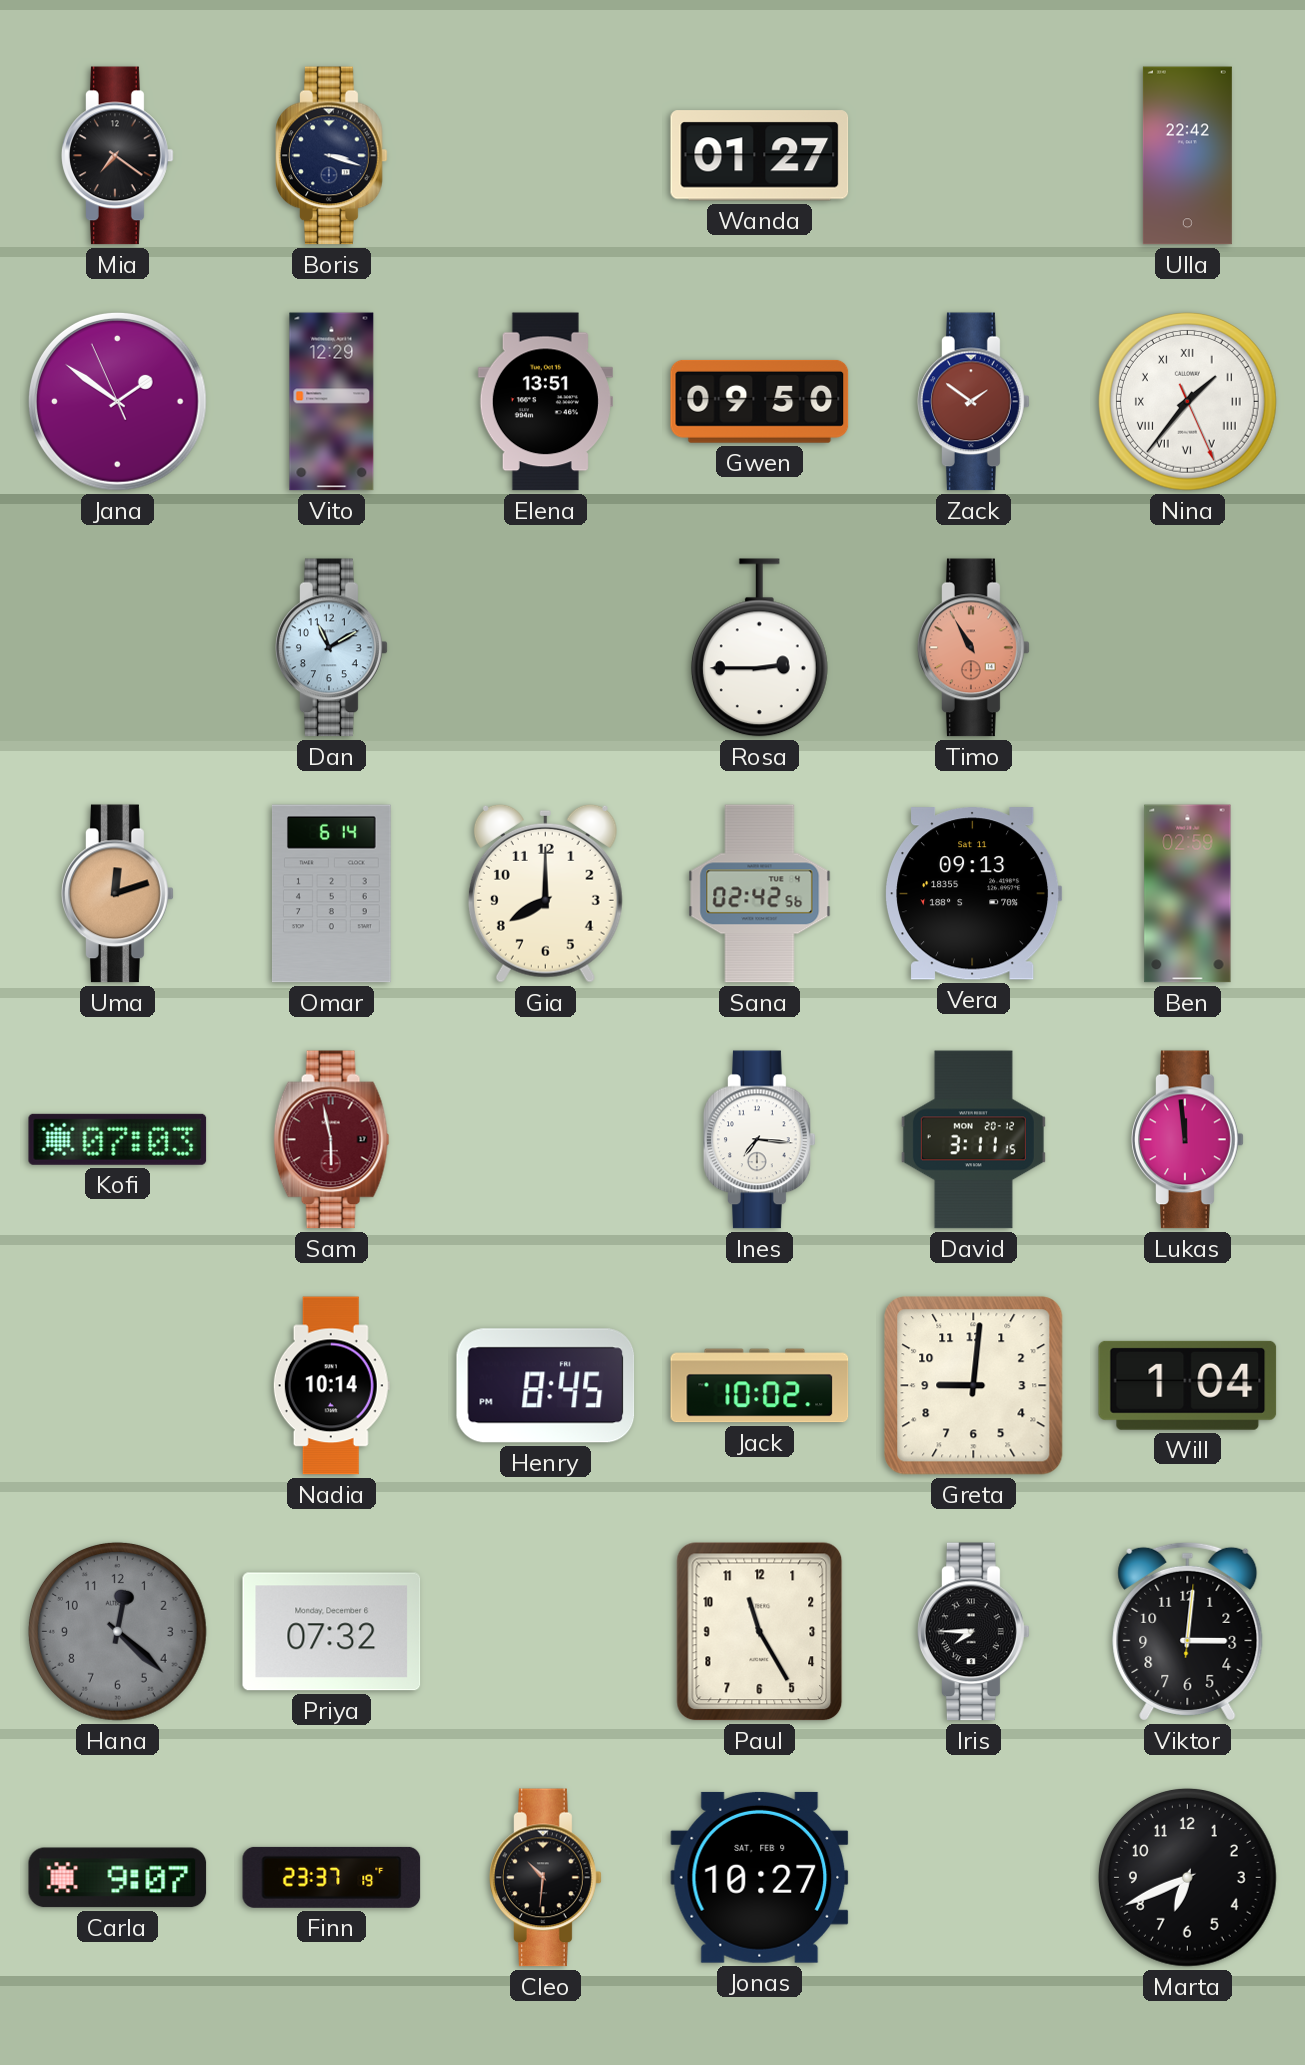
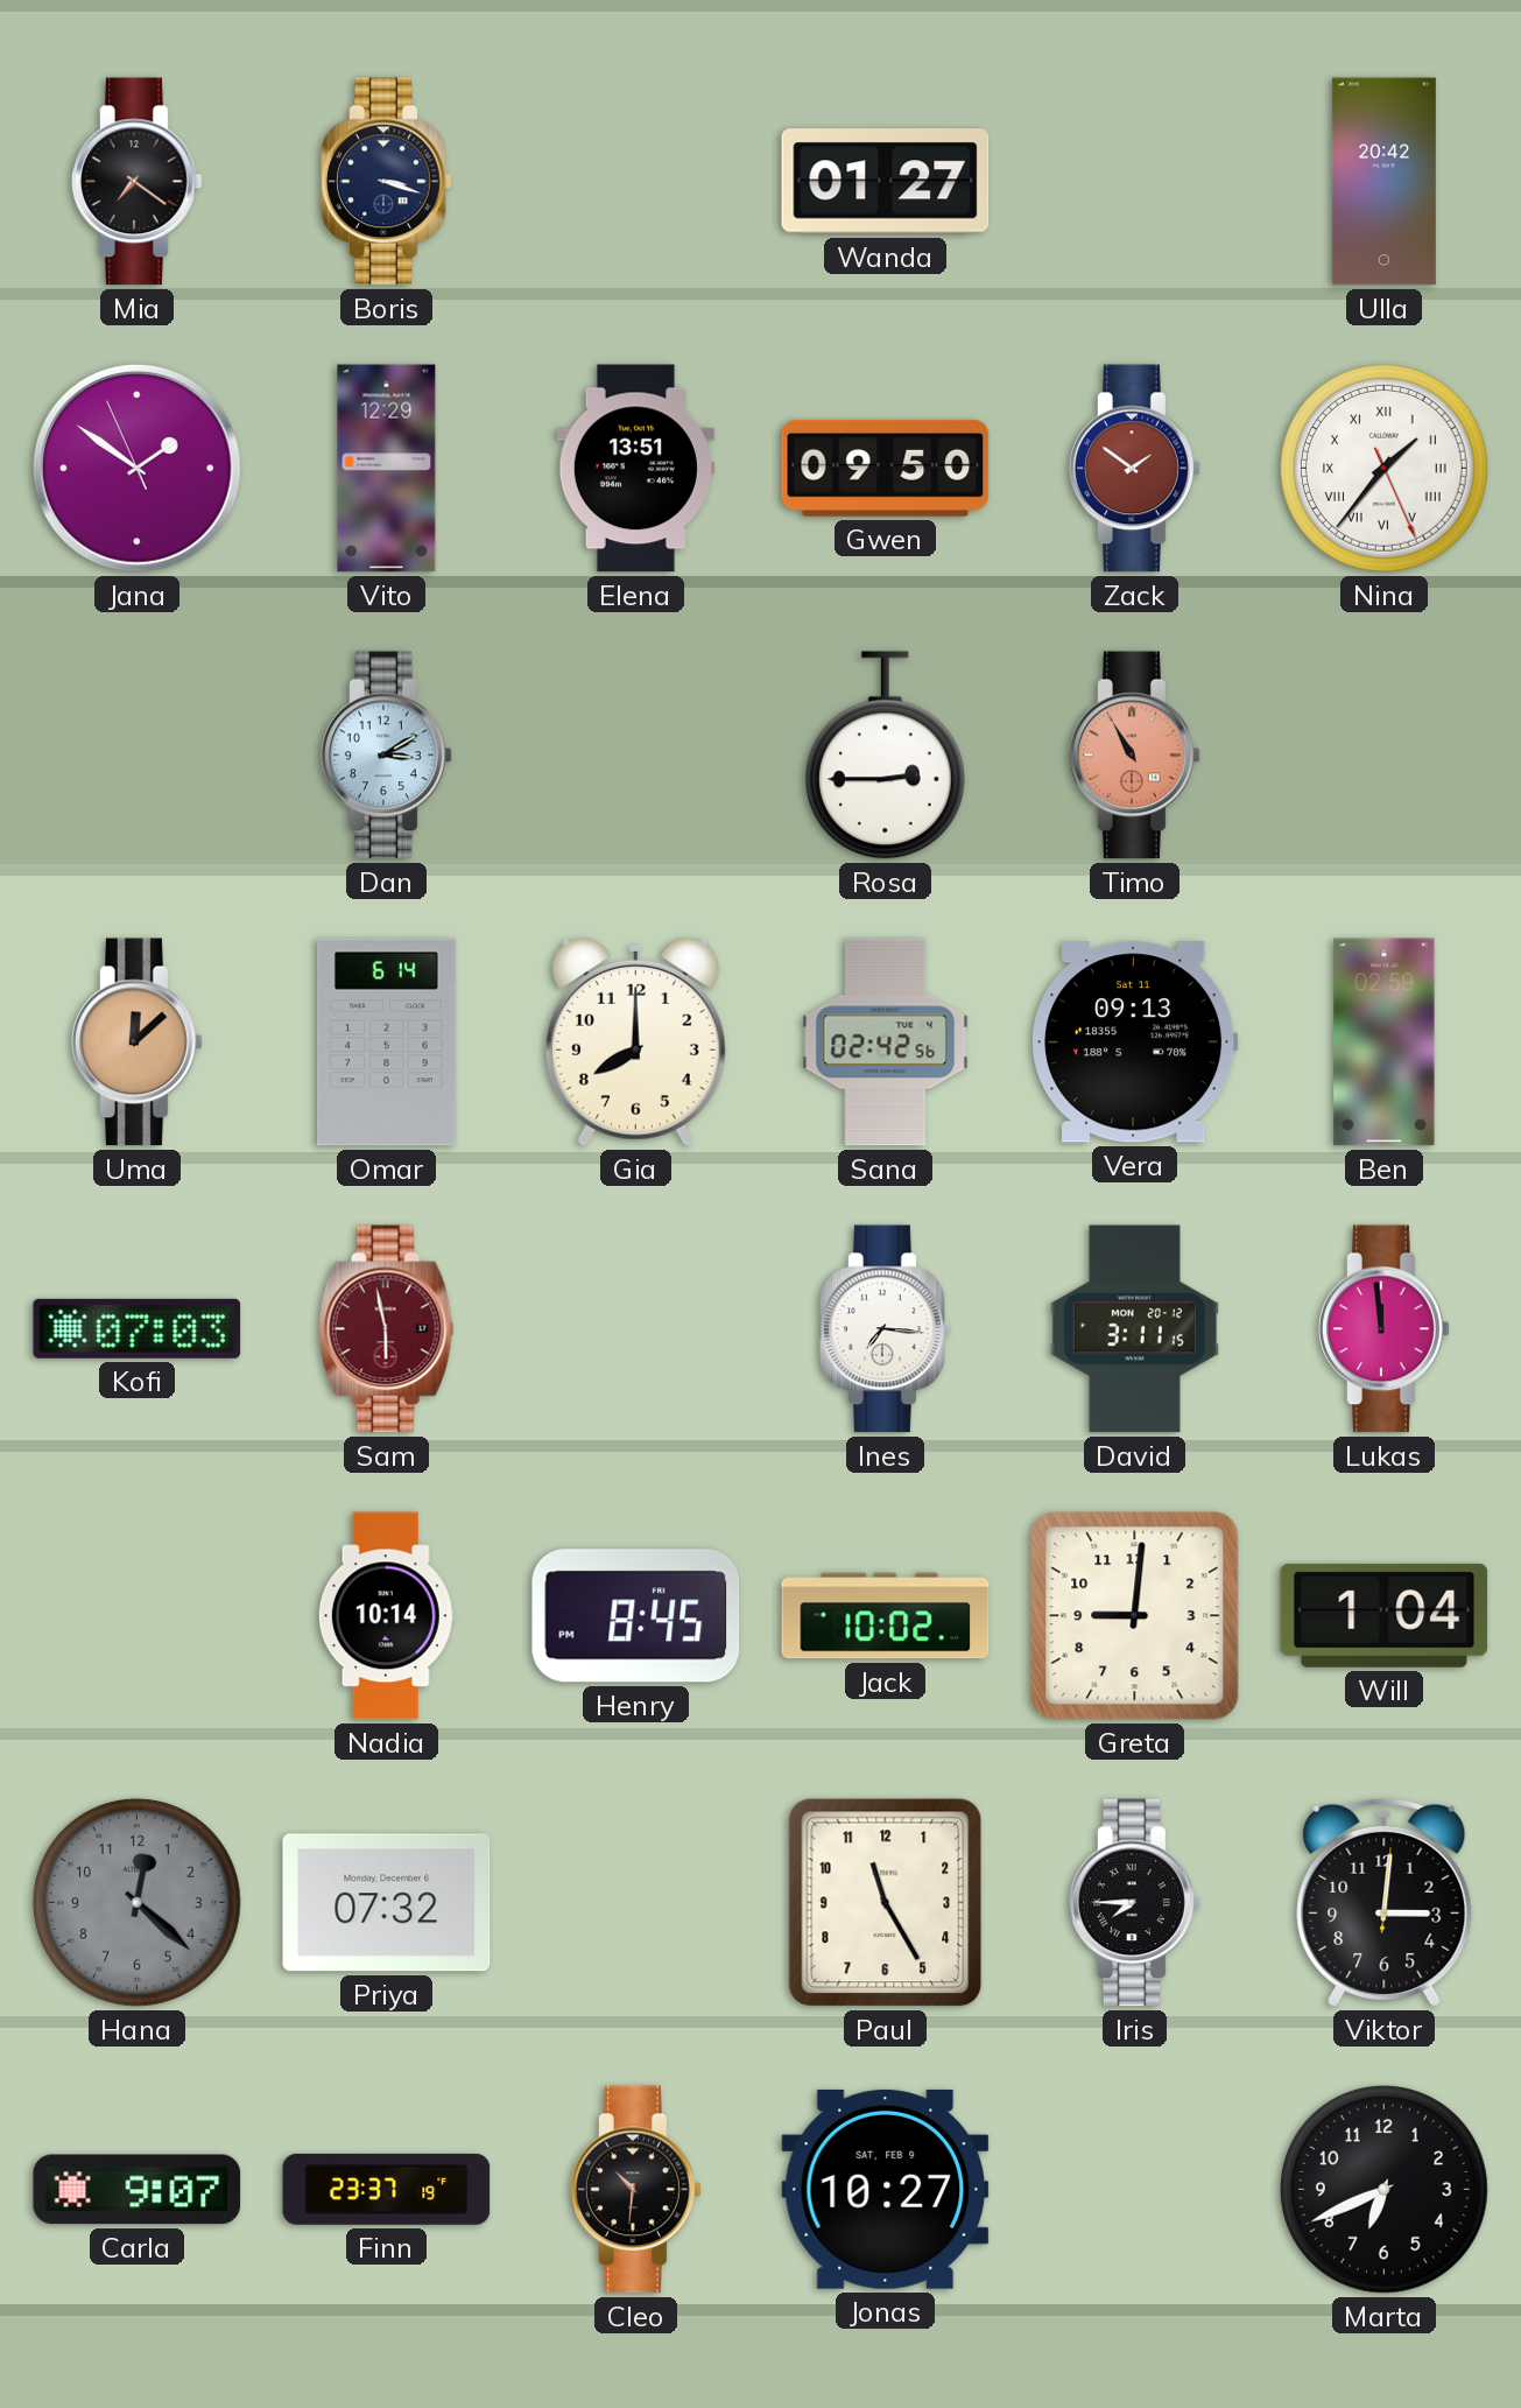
Ulla: 22:42 -> 20:42
Dan: 11:10 -> 3:10
Uma: 12:12 -> 12:08
